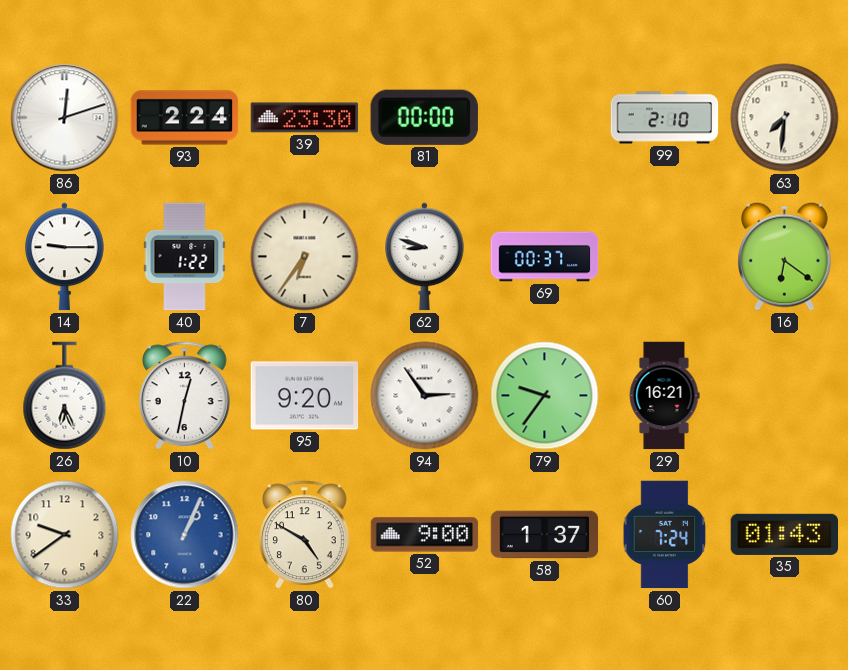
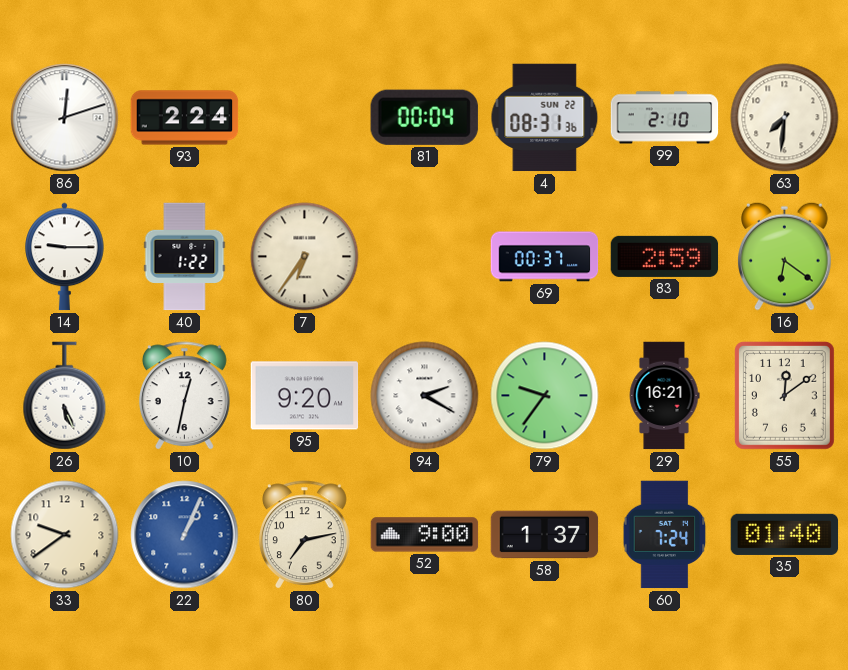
39: 23:30 -> none
81: 00:00 -> 00:04
4: none -> 08:31
62: 8:48 -> none
83: none -> 2:59
26: 6:26 -> 5:26
94: 2:54 -> 2:20
55: none -> 12:09
80: 4:50 -> 7:13
35: 01:43 -> 01:40
